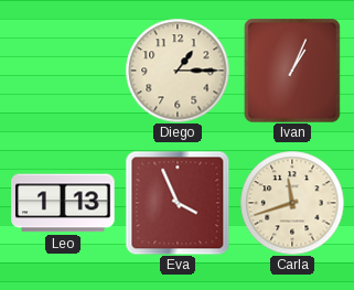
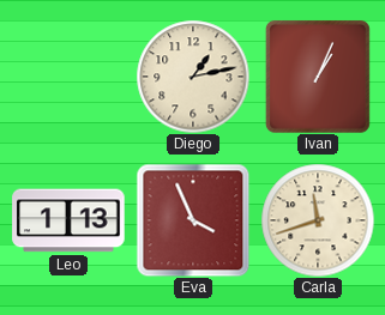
Diego: 1:15 -> 1:13
